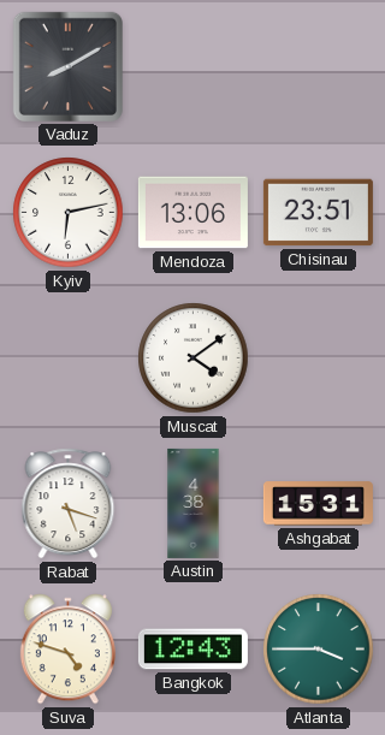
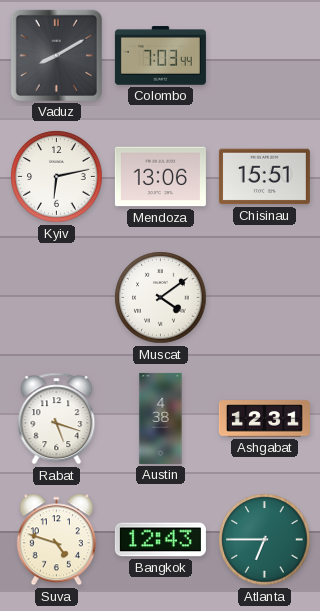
Colombo: none -> 7:03
Chisinau: 23:51 -> 15:51
Ashgabat: 15:31 -> 12:31
Atlanta: 3:45 -> 6:45
